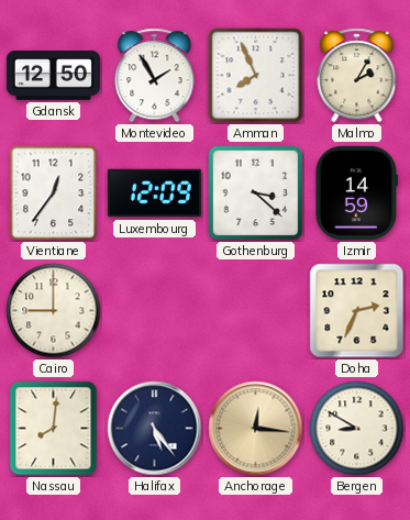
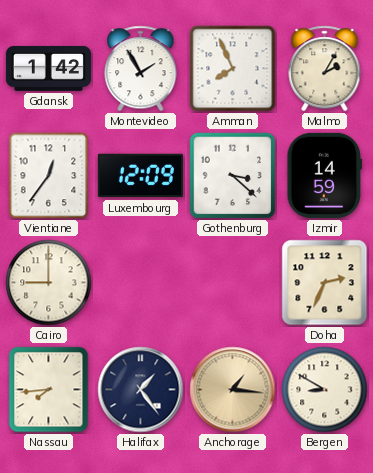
Gdansk: 12:50 -> 1:42
Nassau: 8:01 -> 7:44
Halifax: 5:24 -> 1:24
Anchorage: 12:16 -> 1:16
